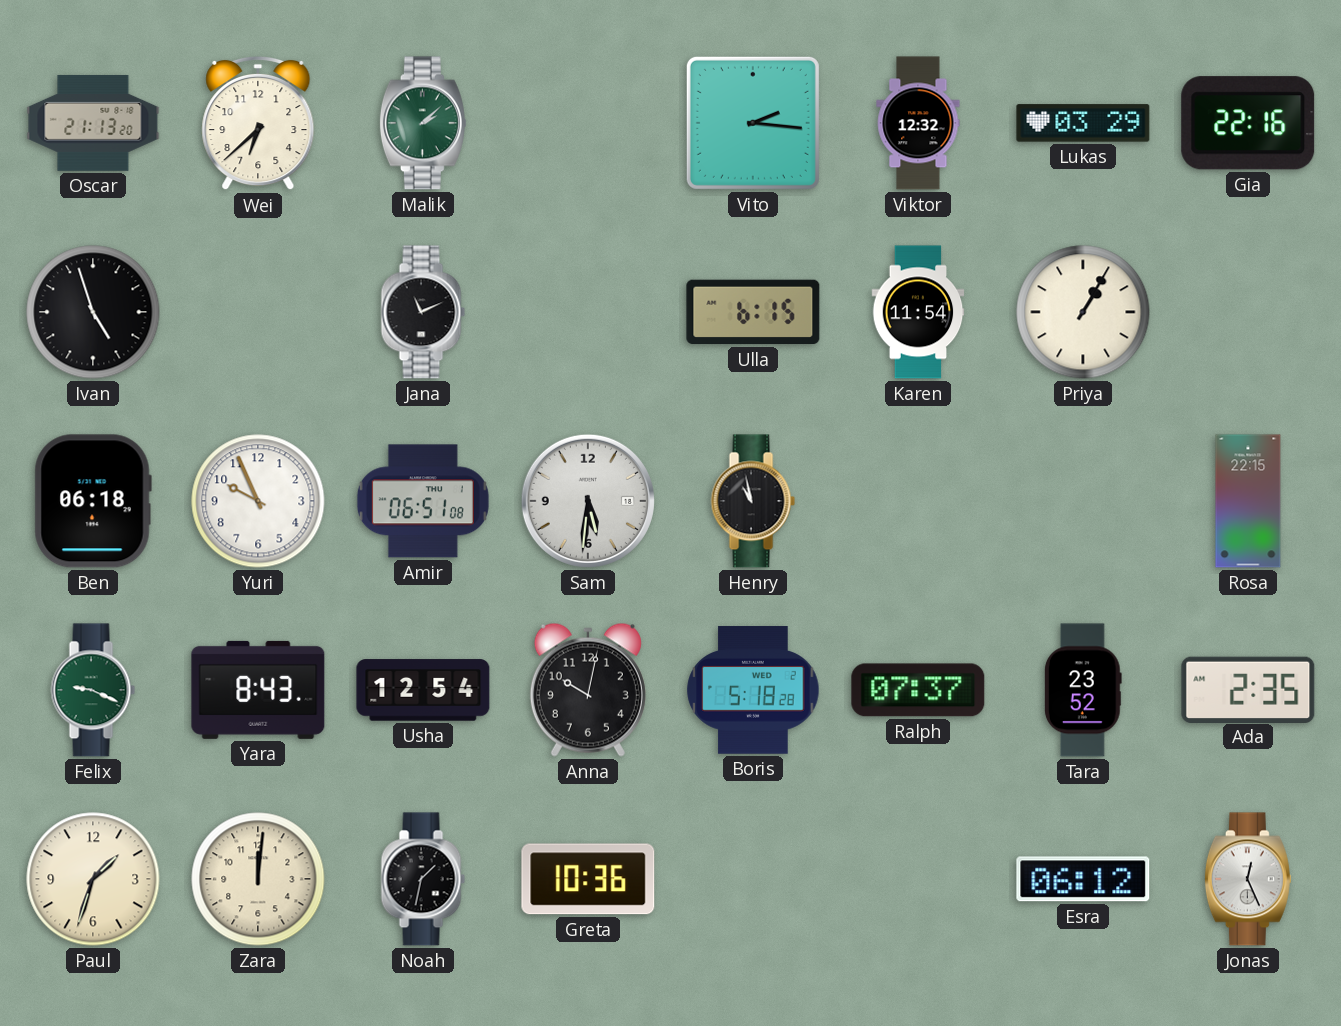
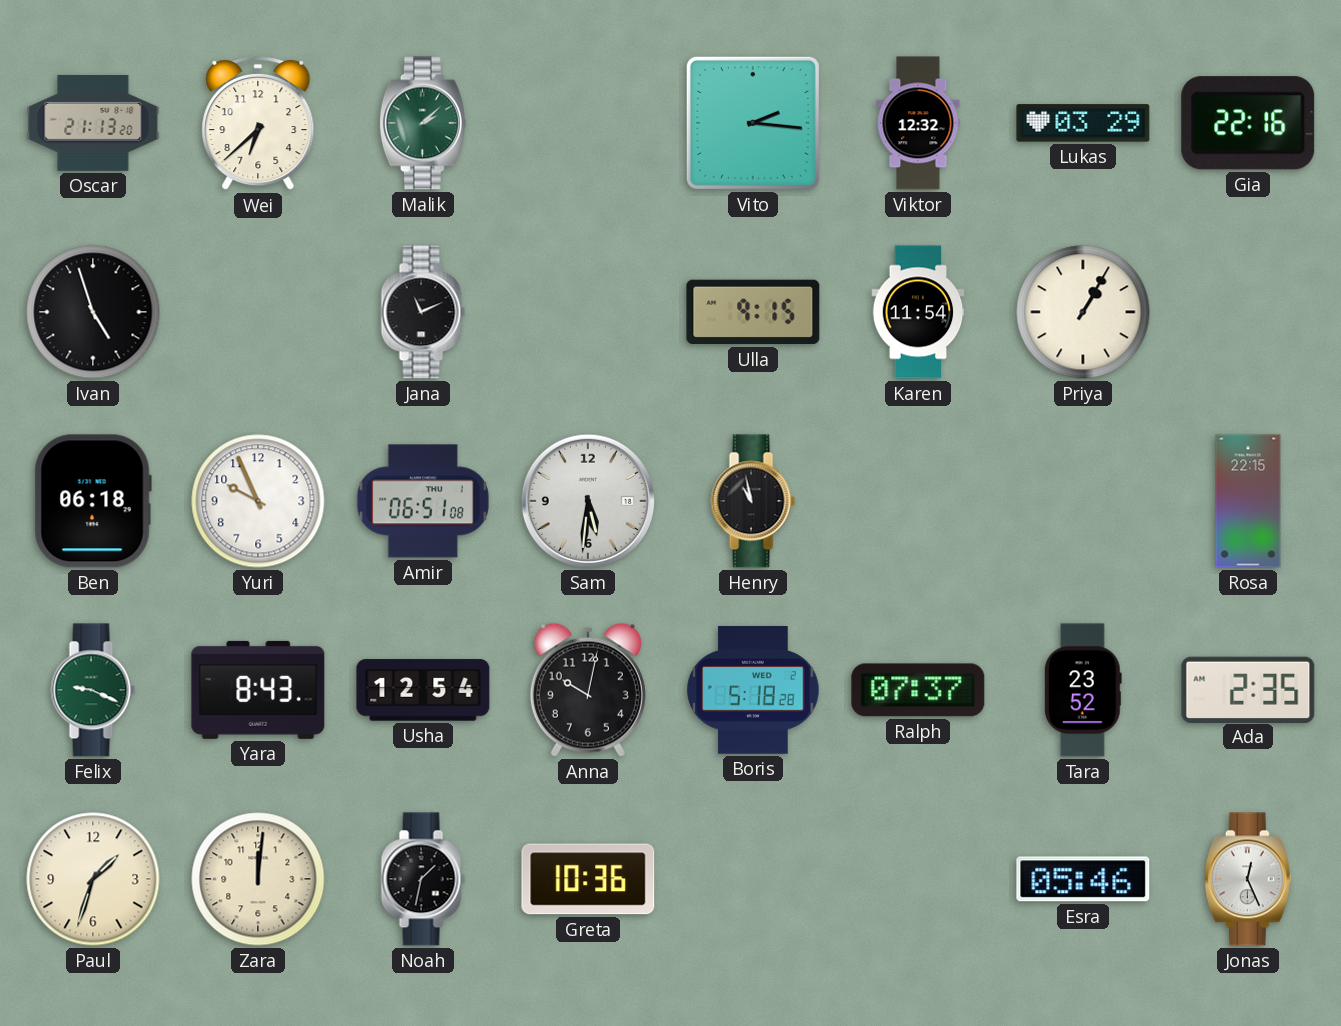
Ulla: 6:15 -> 9:15
Esra: 06:12 -> 05:46
